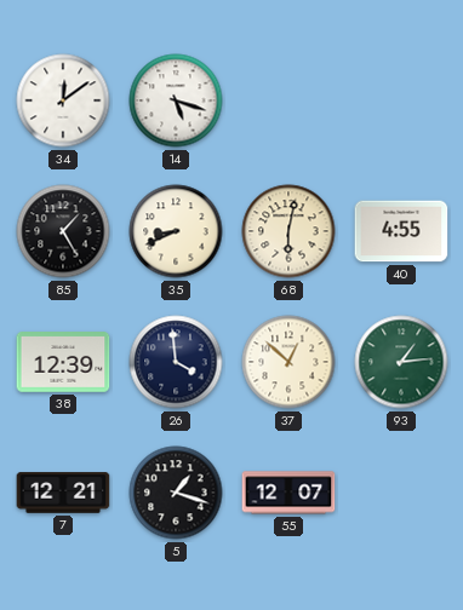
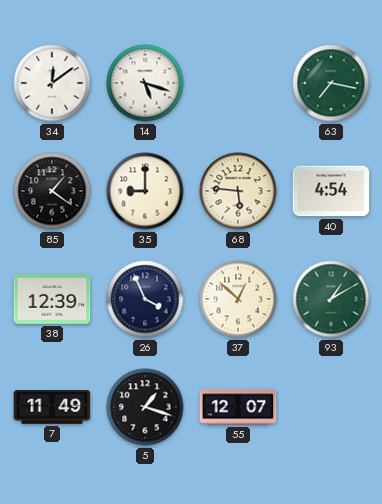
63: none -> 7:17
85: 1:25 -> 1:21
35: 8:41 -> 9:00
68: 6:02 -> 5:46
40: 4:55 -> 4:54
26: 3:59 -> 3:56
93: 1:14 -> 1:10
7: 12:21 -> 11:49
